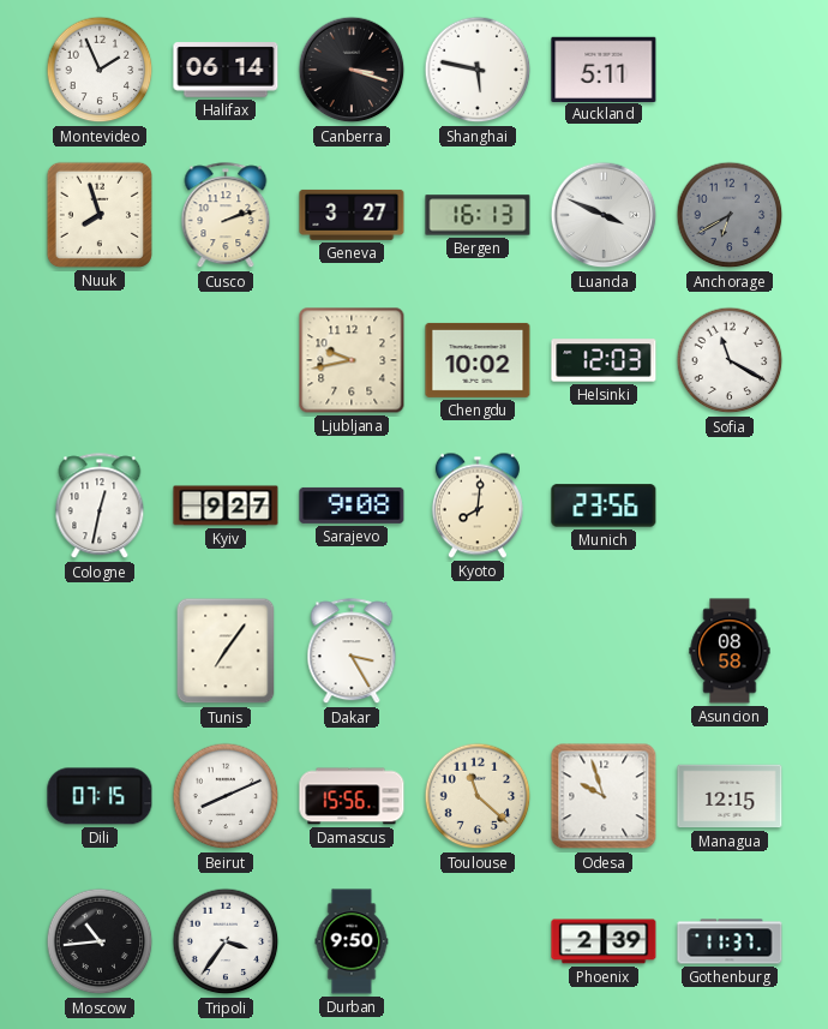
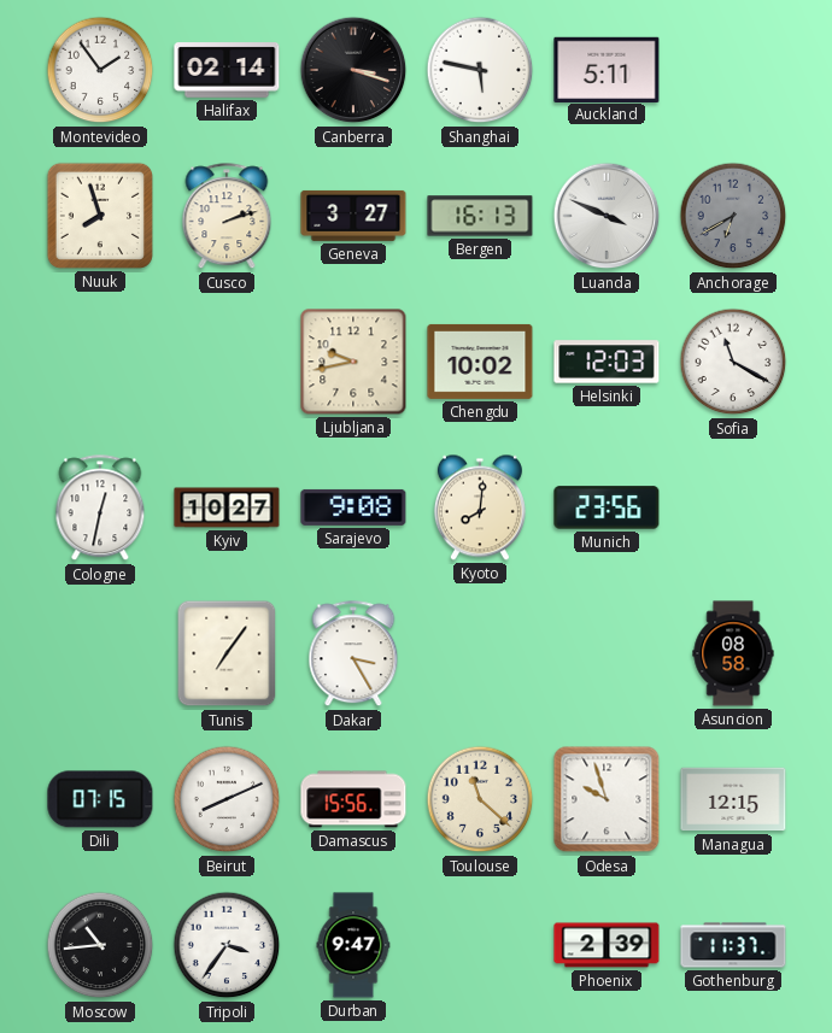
Montevideo: 1:56 -> 1:54
Halifax: 06:14 -> 02:14
Kyiv: 9:27 -> 10:27
Durban: 9:50 -> 9:47
